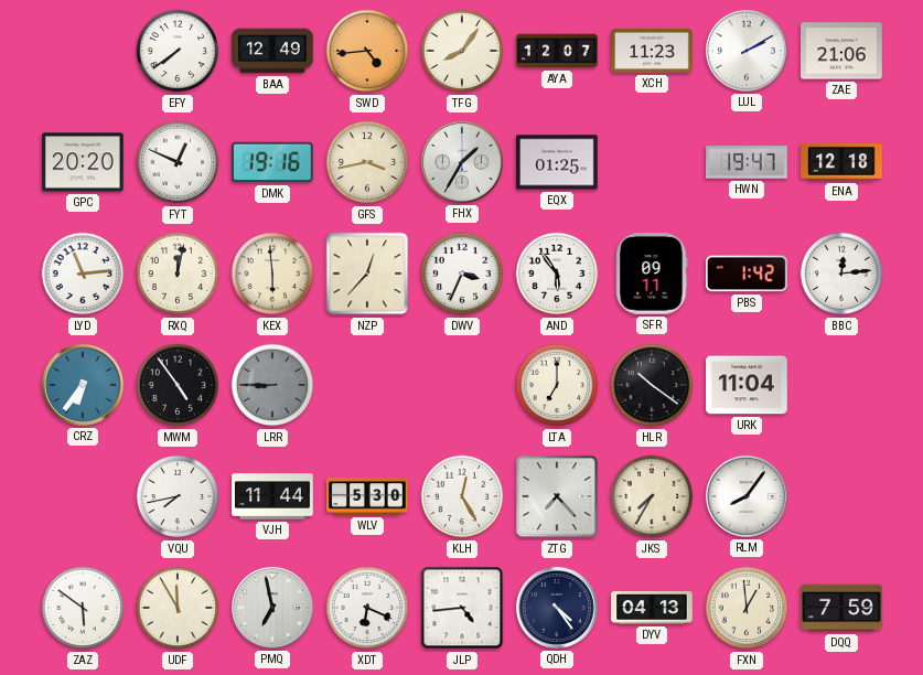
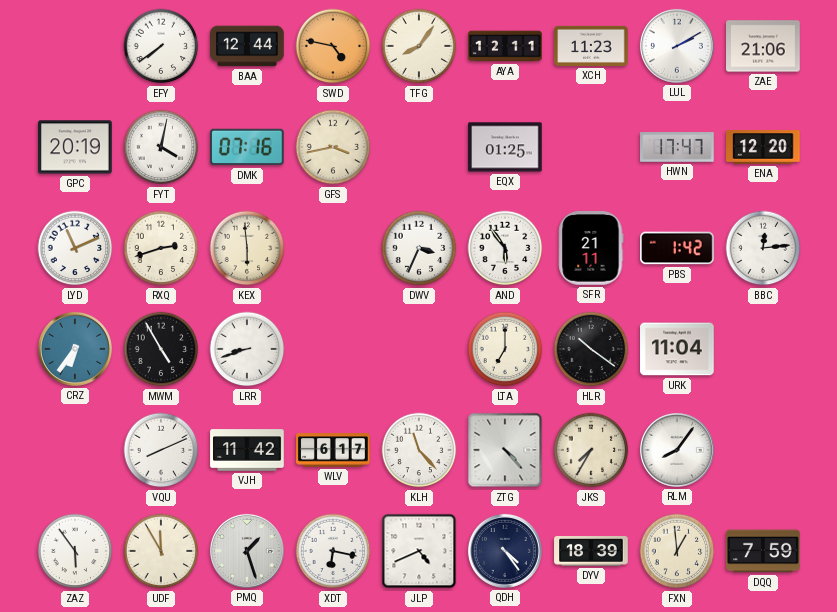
BAA: 12:49 -> 12:44
SWD: 4:44 -> 4:47
AYA: 12:07 -> 12:11
GPC: 20:20 -> 20:19
FYT: 12:49 -> 4:02
DMK: 19:16 -> 07:16
FHX: 1:35 -> none
HWN: 19:47 -> 17:47
ENA: 12:18 -> 12:20
LYD: 11:14 -> 11:11
RXQ: 12:02 -> 2:42
NZP: 12:37 -> none
SFR: 09:11 -> 21:11
MWM: 4:54 -> 4:55
LRR: 8:45 -> 8:42
LRR dial: grey -> white
VQU: 7:43 -> 8:11
VJH: 11:44 -> 11:42
WLV: 5:30 -> 6:17
KLH: 12:25 -> 11:23
ZTG: 7:23 -> 4:23
ZAZ: 5:51 -> 5:54
PMQ: 6:58 -> 1:27
XDT: 6:19 -> 6:17
JLP: 4:44 -> 4:41
DYV: 04:13 -> 18:39
